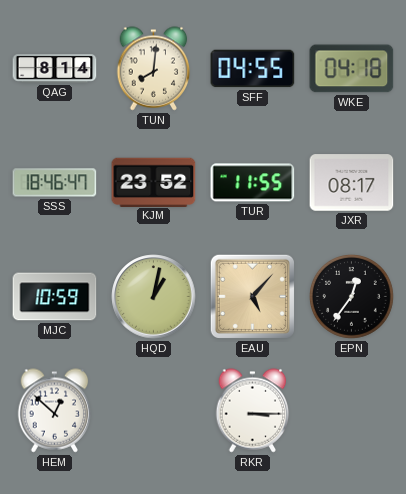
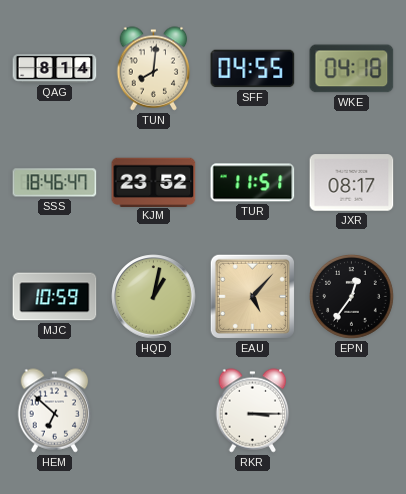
TUR: 11:55 -> 11:51
HEM: 12:52 -> 6:52
